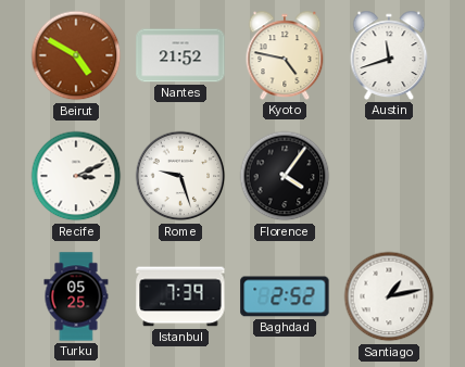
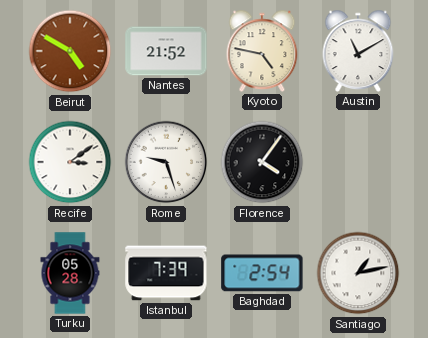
Austin: 11:42 -> 11:10
Recife: 3:11 -> 3:09
Turku: 05:25 -> 05:28
Baghdad: 2:52 -> 2:54
